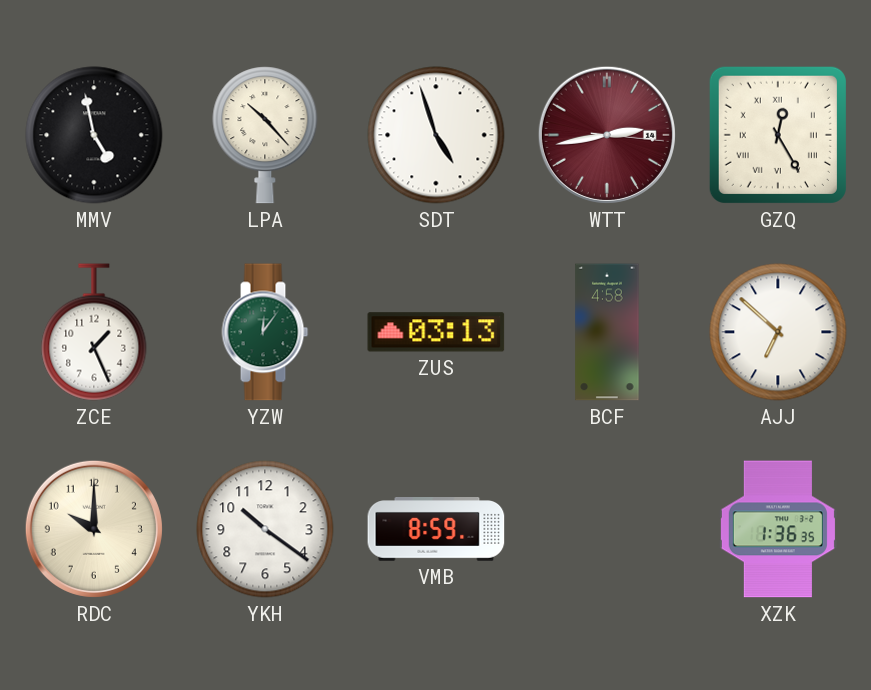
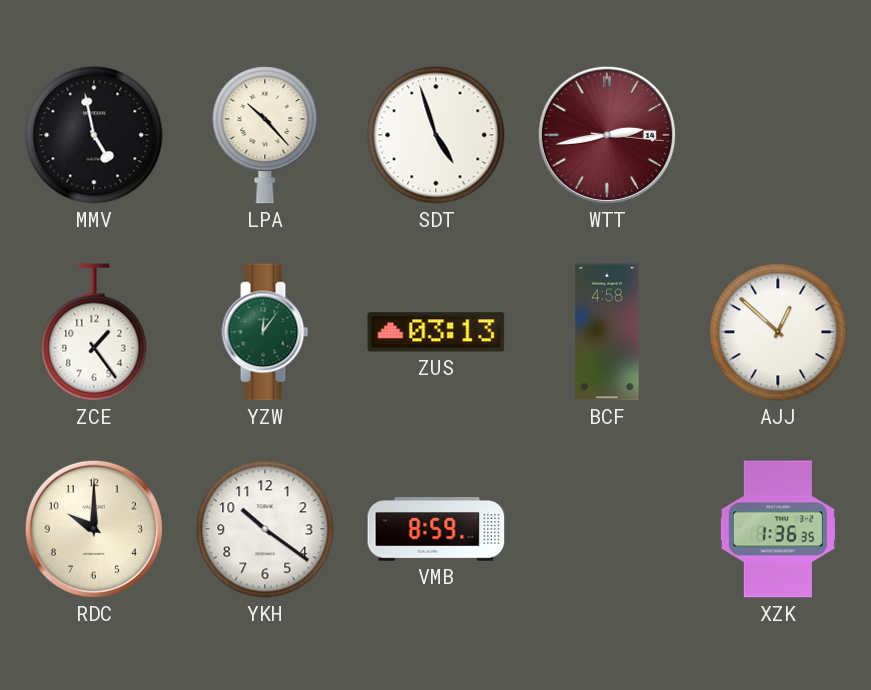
GZQ: 12:25 -> none
ZCE: 1:26 -> 1:24
AJJ: 6:52 -> 12:52
